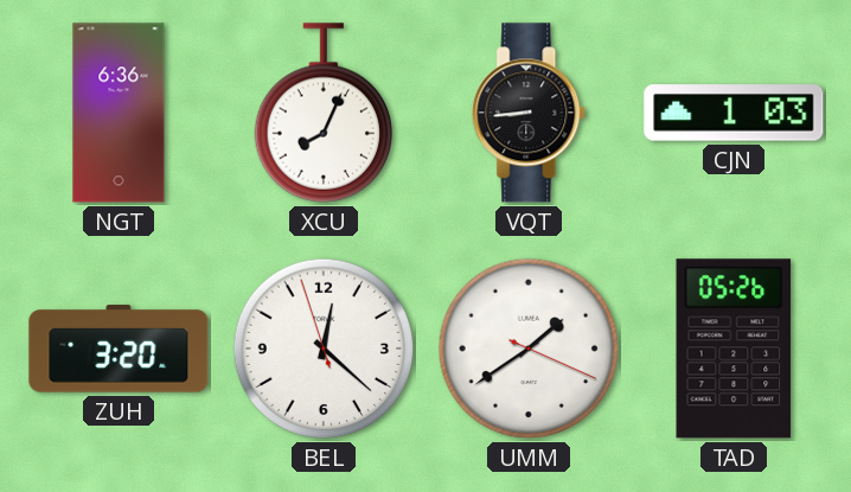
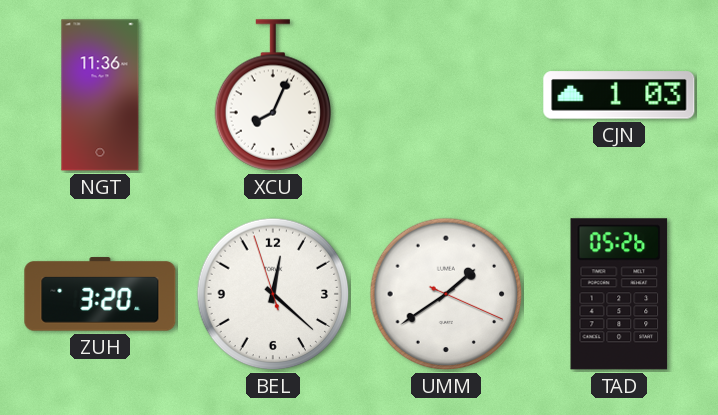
NGT: 6:36 -> 11:36
VQT: 8:44 -> none
